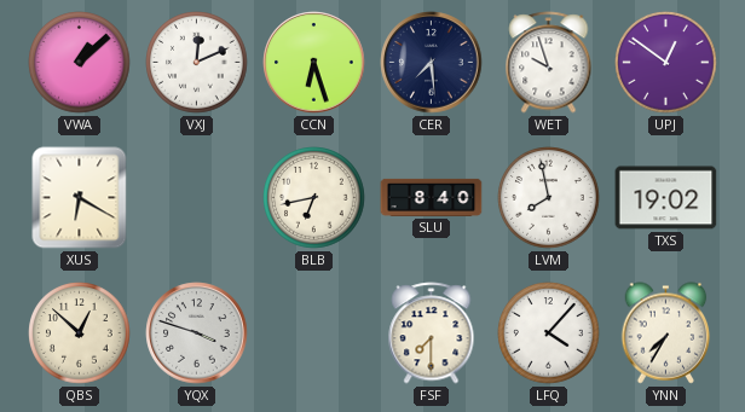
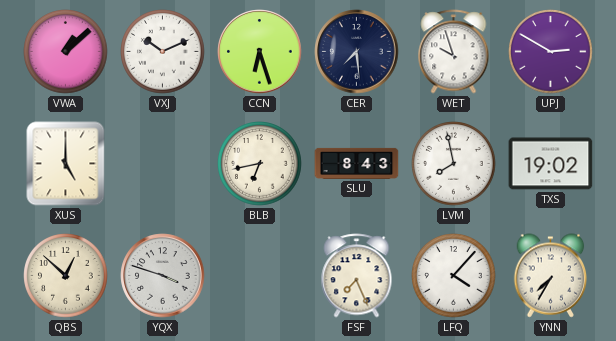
VXJ: 12:11 -> 10:11
UPJ: 12:51 -> 2:50
XUS: 6:20 -> 5:00
SLU: 8:40 -> 8:43
FSF: 7:30 -> 7:26
